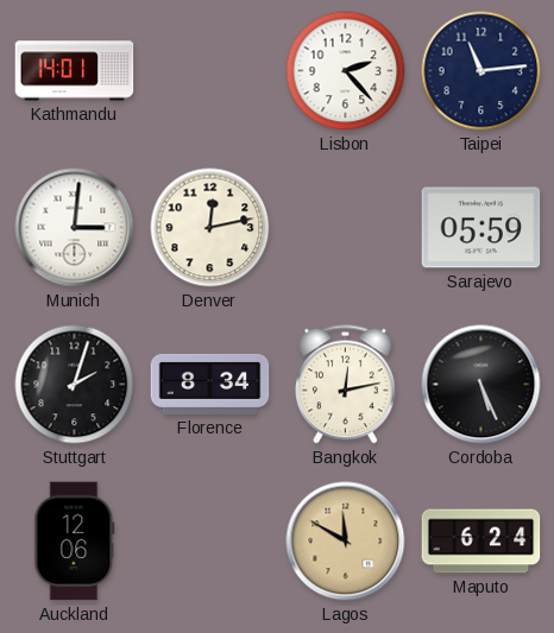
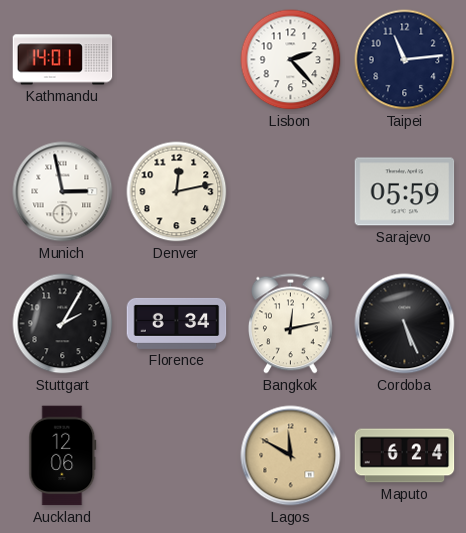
Munich: 3:01 -> 2:58
Stuttgart: 2:03 -> 2:05
